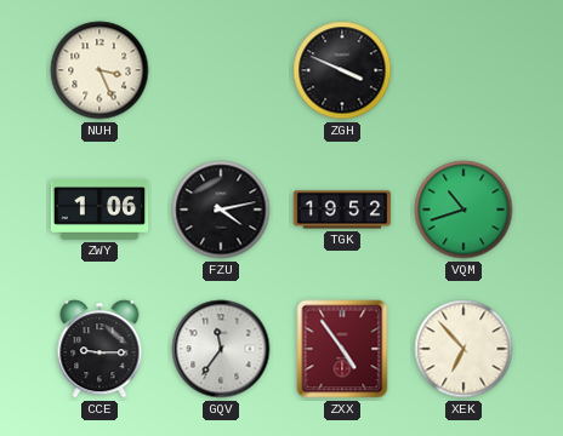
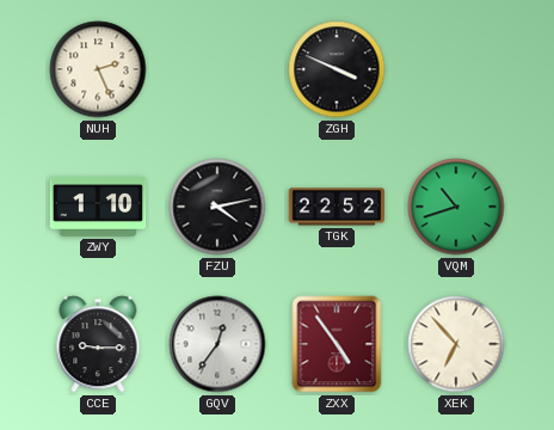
NUH: 3:26 -> 2:26
ZWY: 1:06 -> 1:10
TGK: 19:52 -> 22:52
GQV: 11:36 -> 12:36
